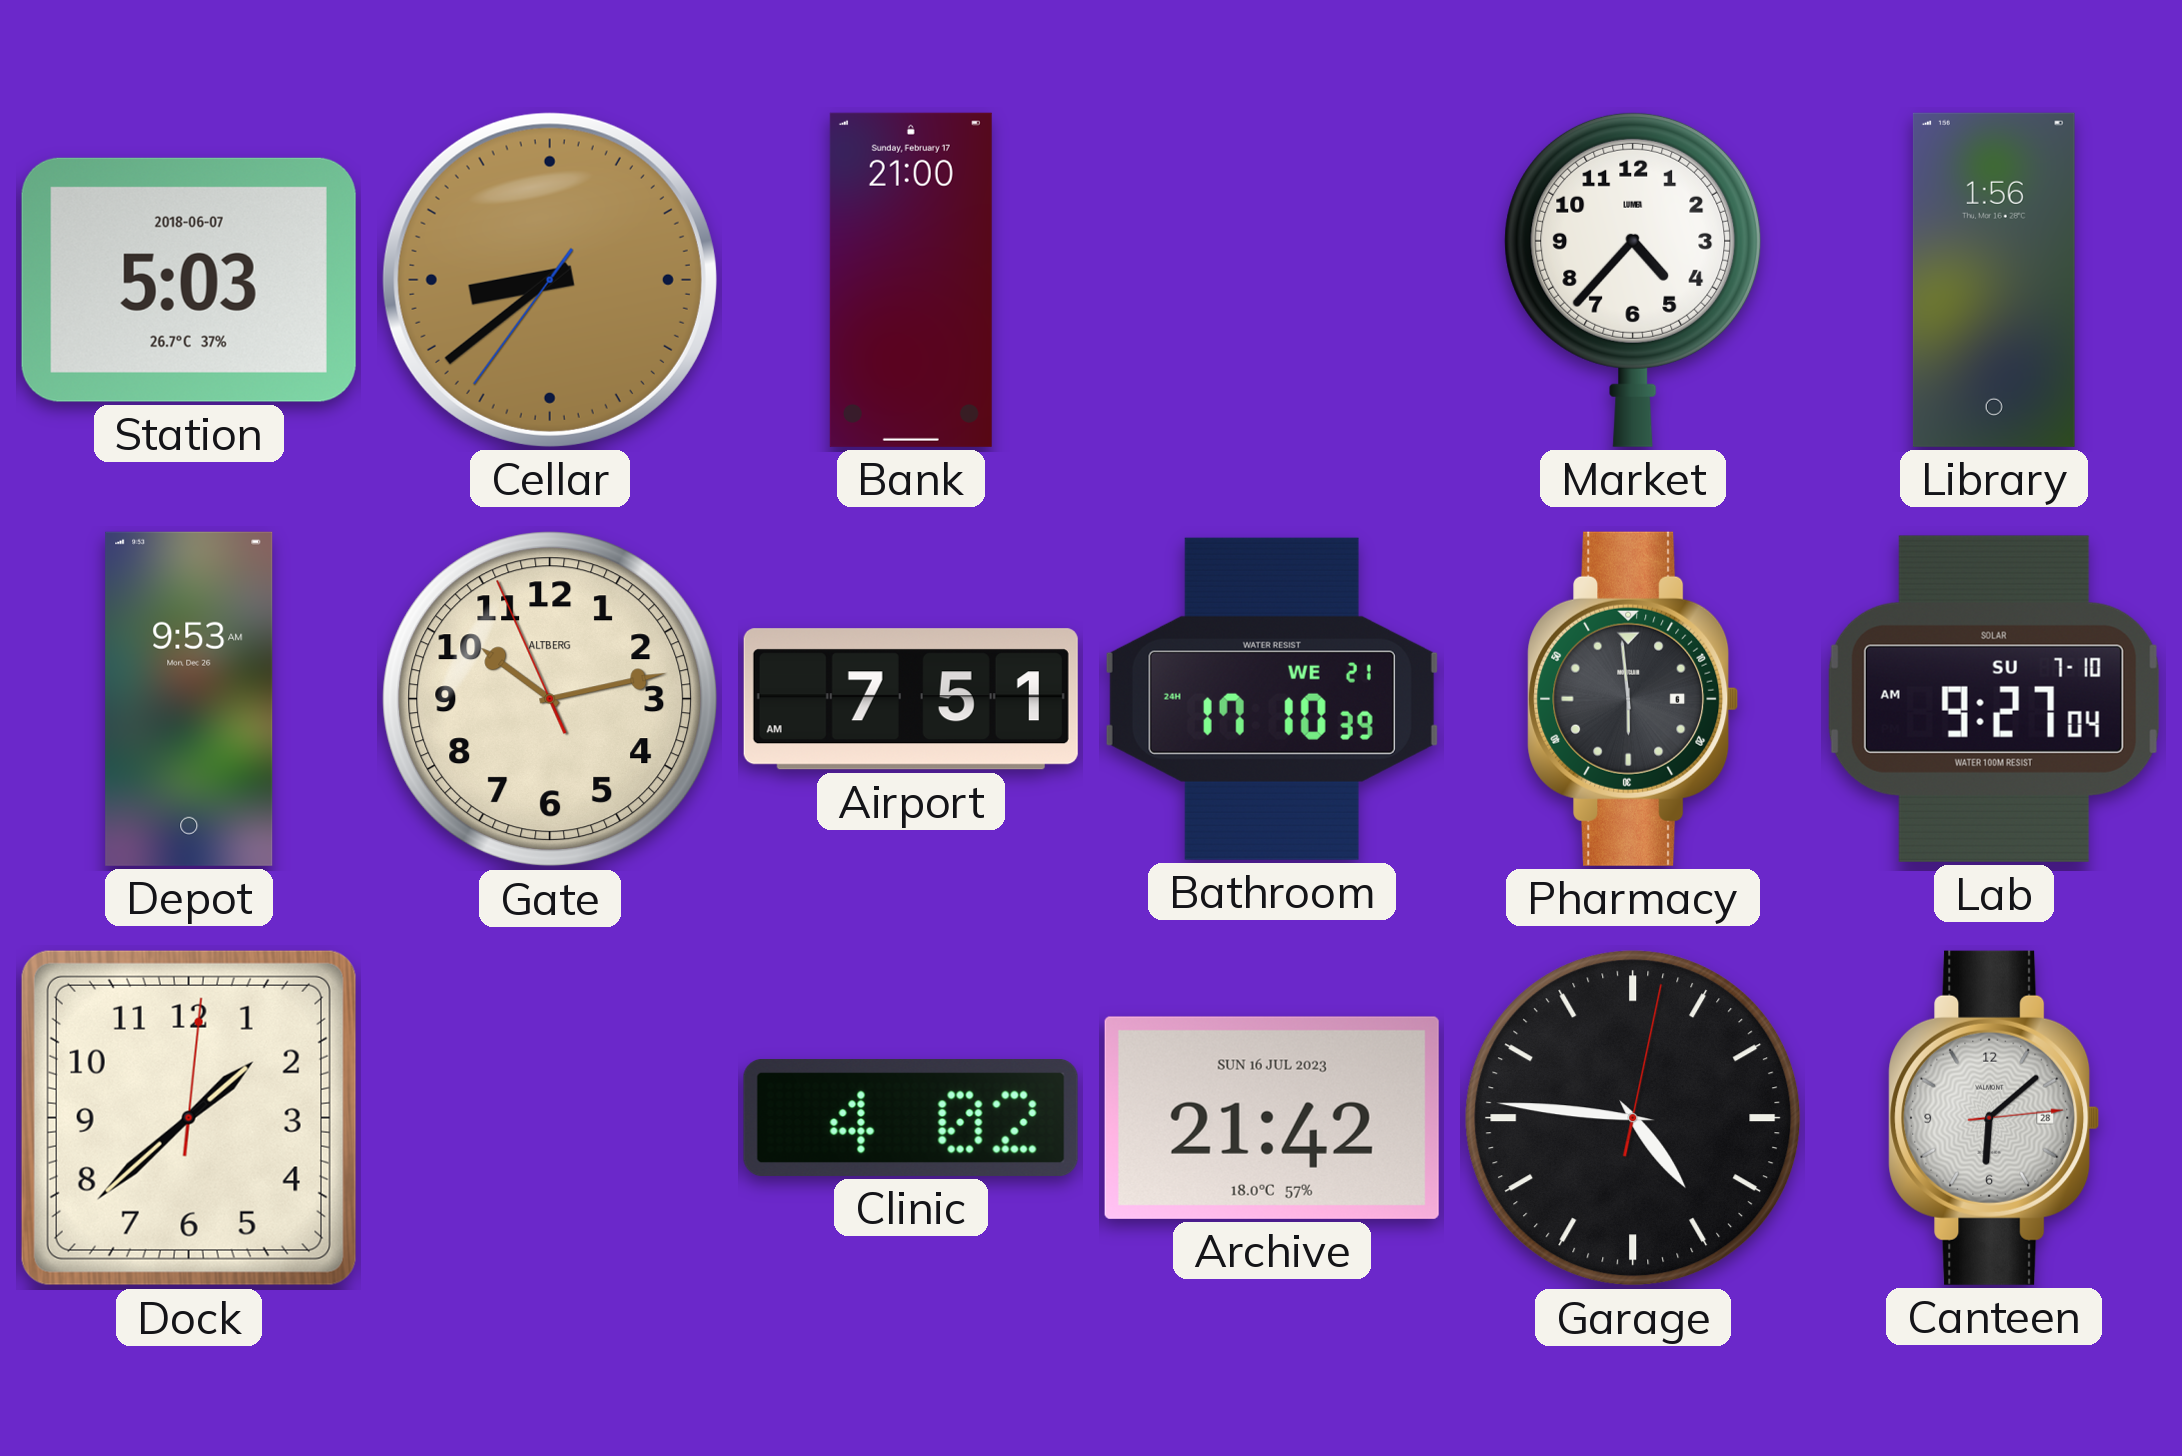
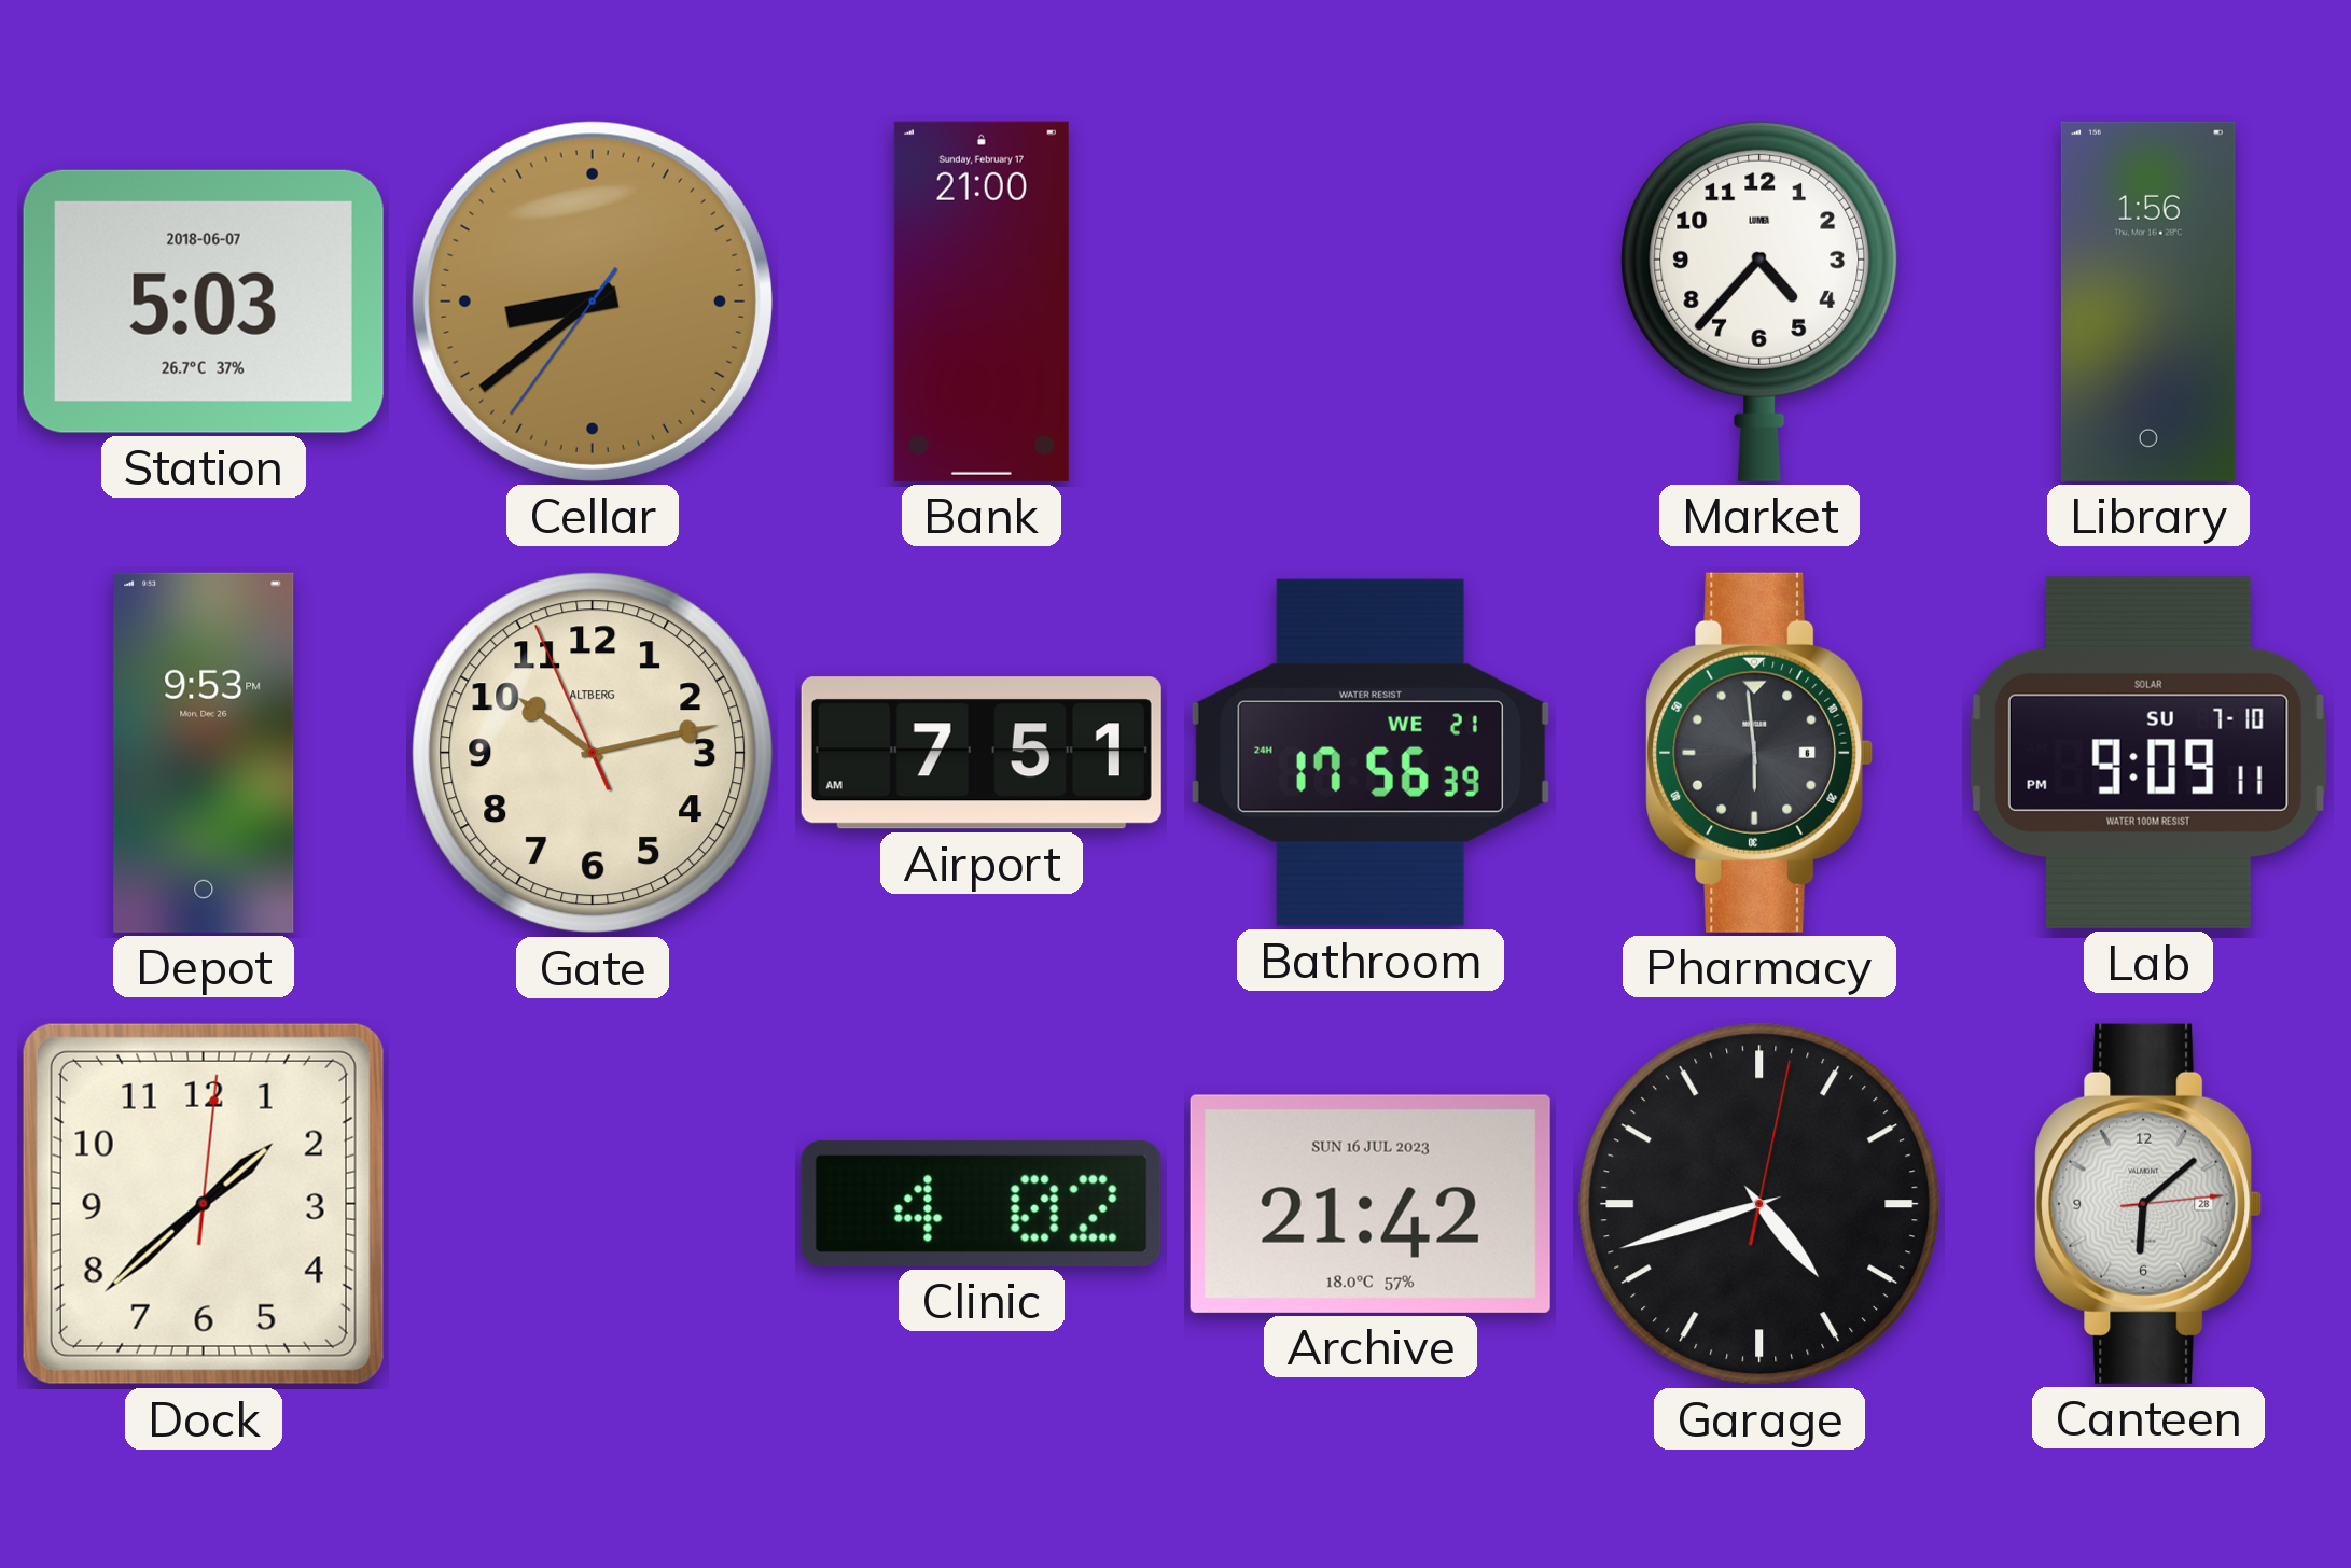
Depot: 9:53 AM -> 9:53 PM
Bathroom: 17:10 -> 17:56
Lab: 9:27 -> 9:09
Garage: 4:46 -> 4:42
